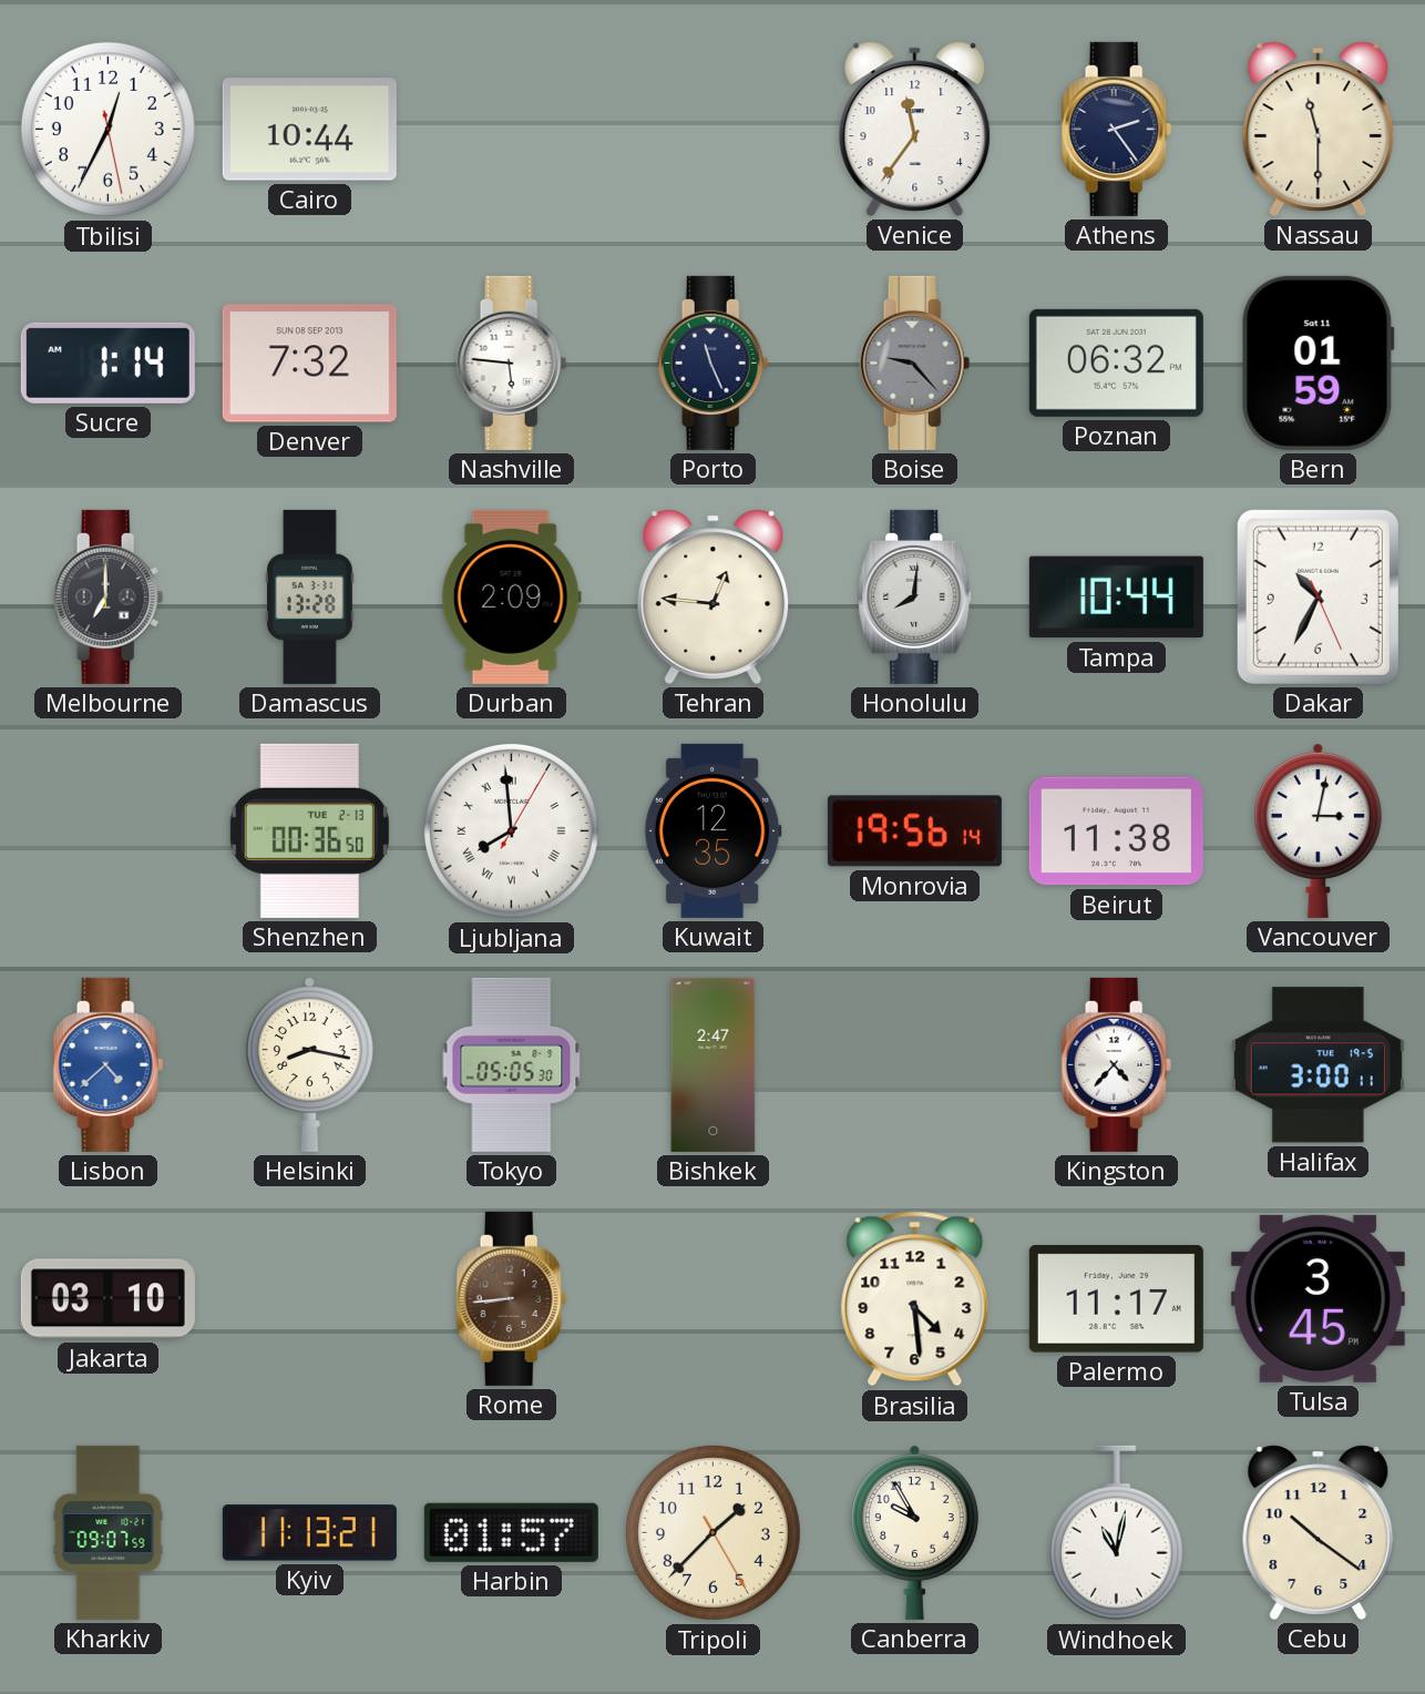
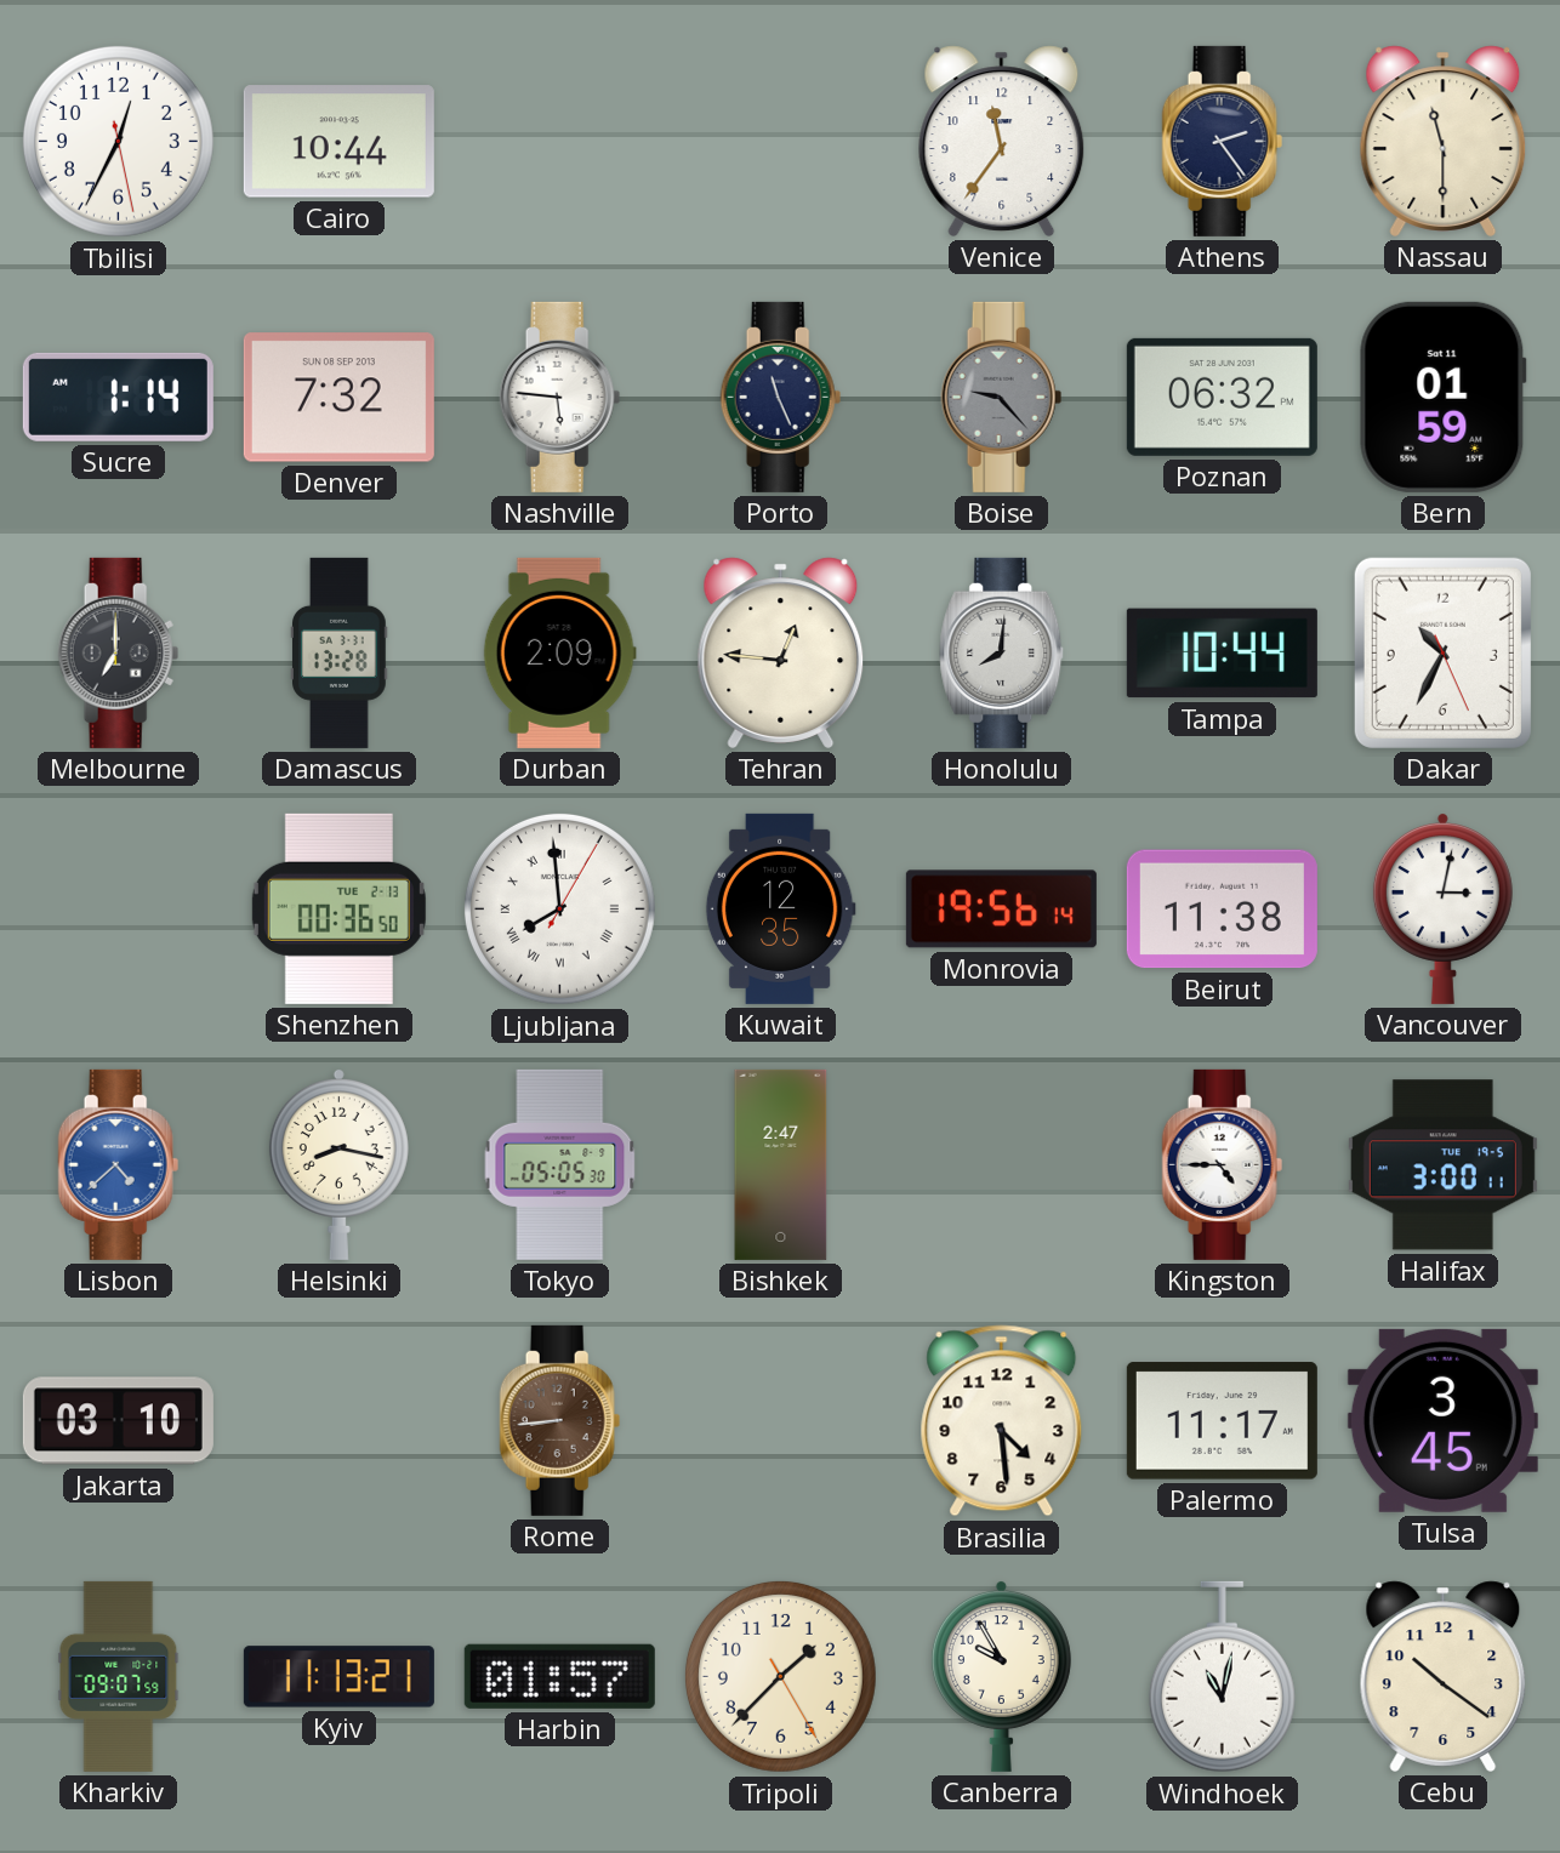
Kingston: 4:37 -> 4:45
